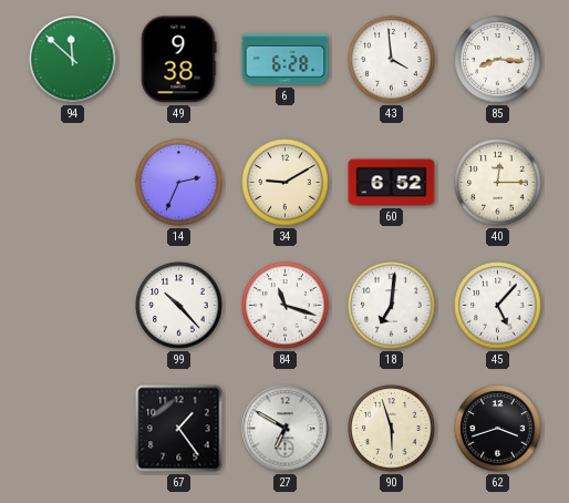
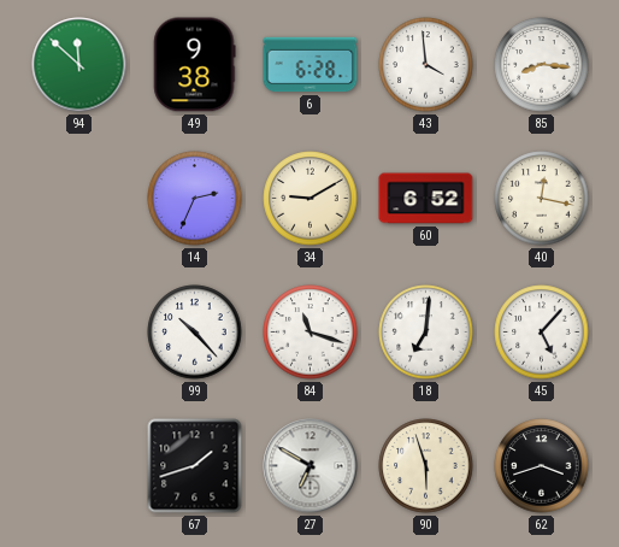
40: 12:15 -> 12:17
67: 1:24 -> 1:42
